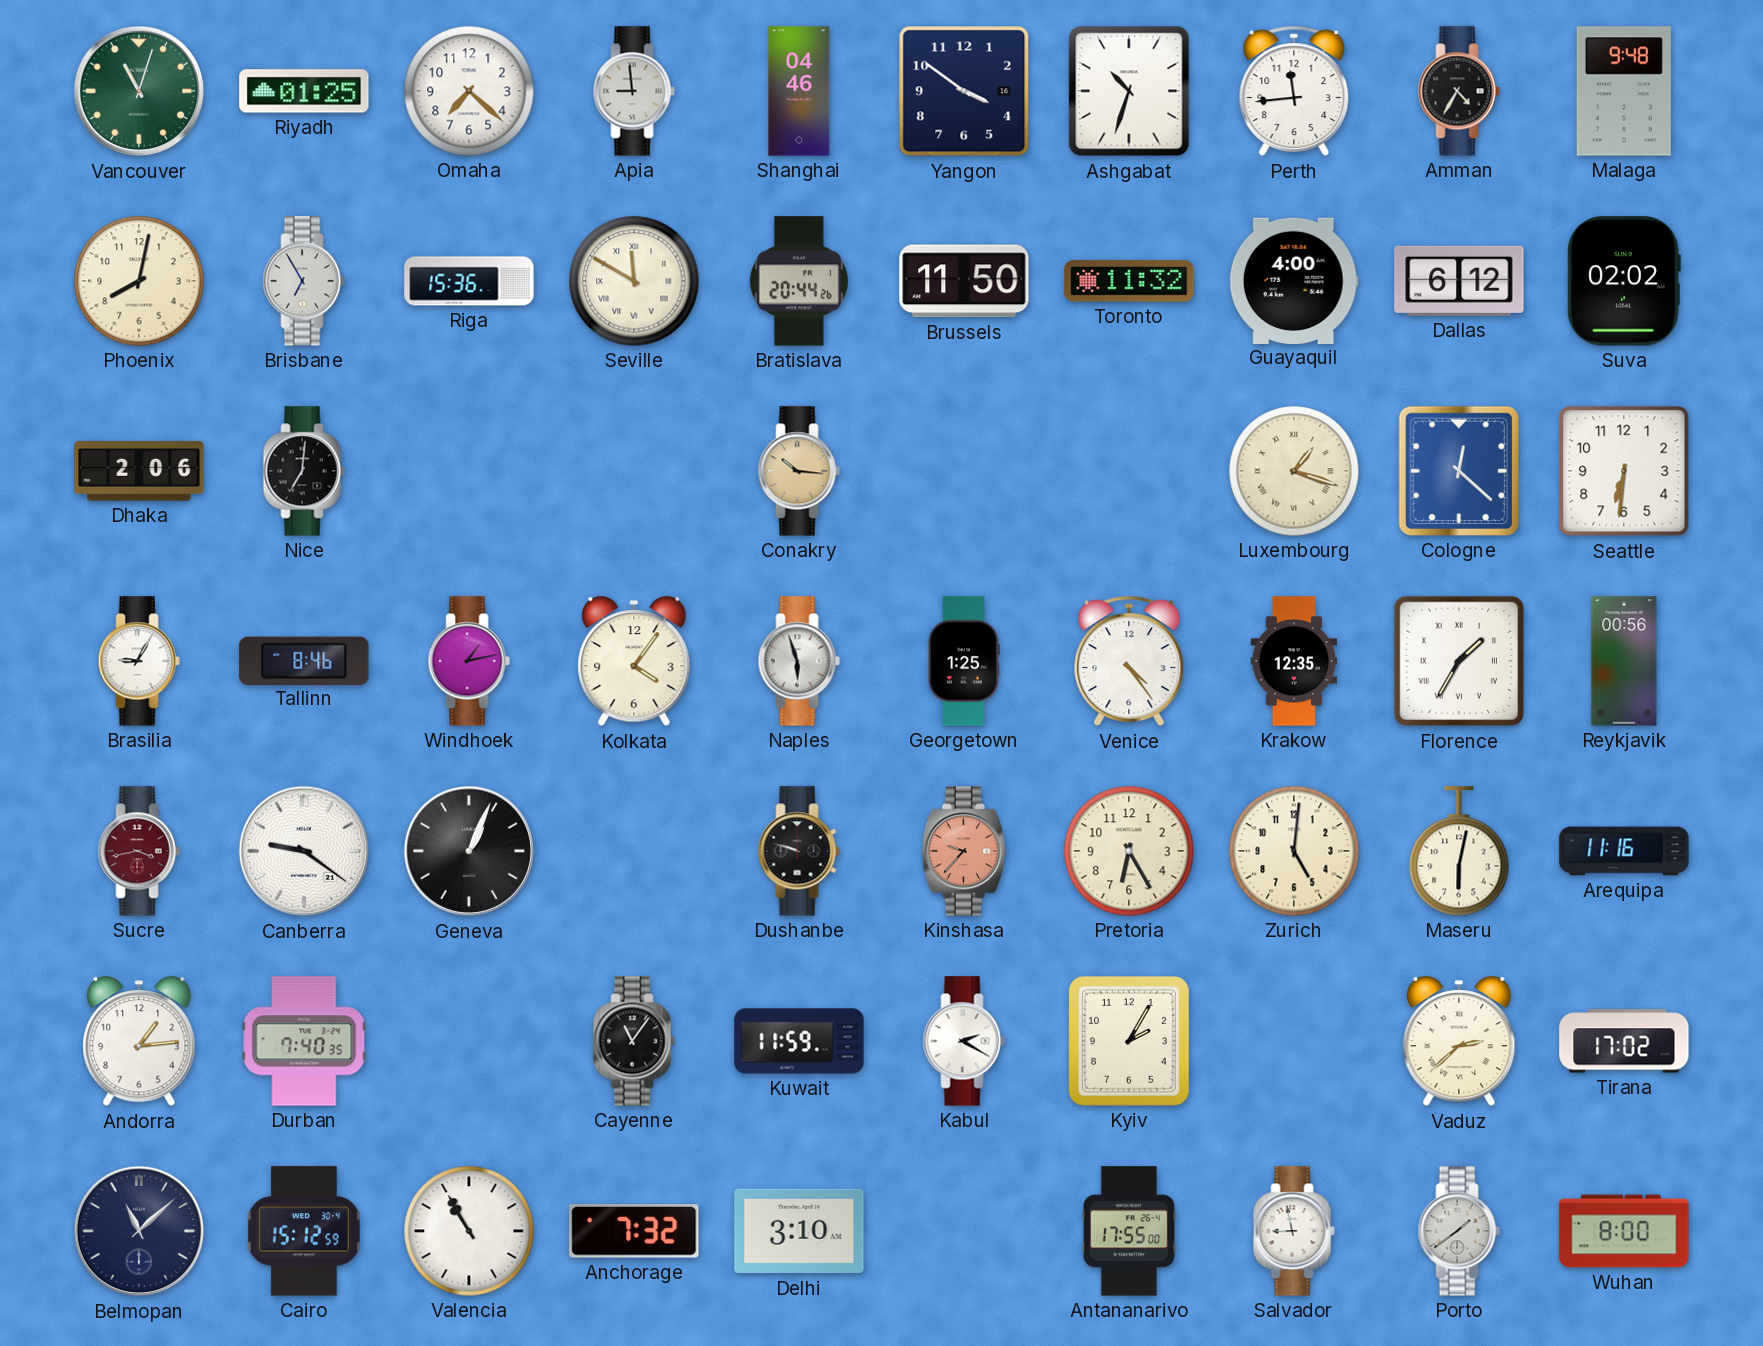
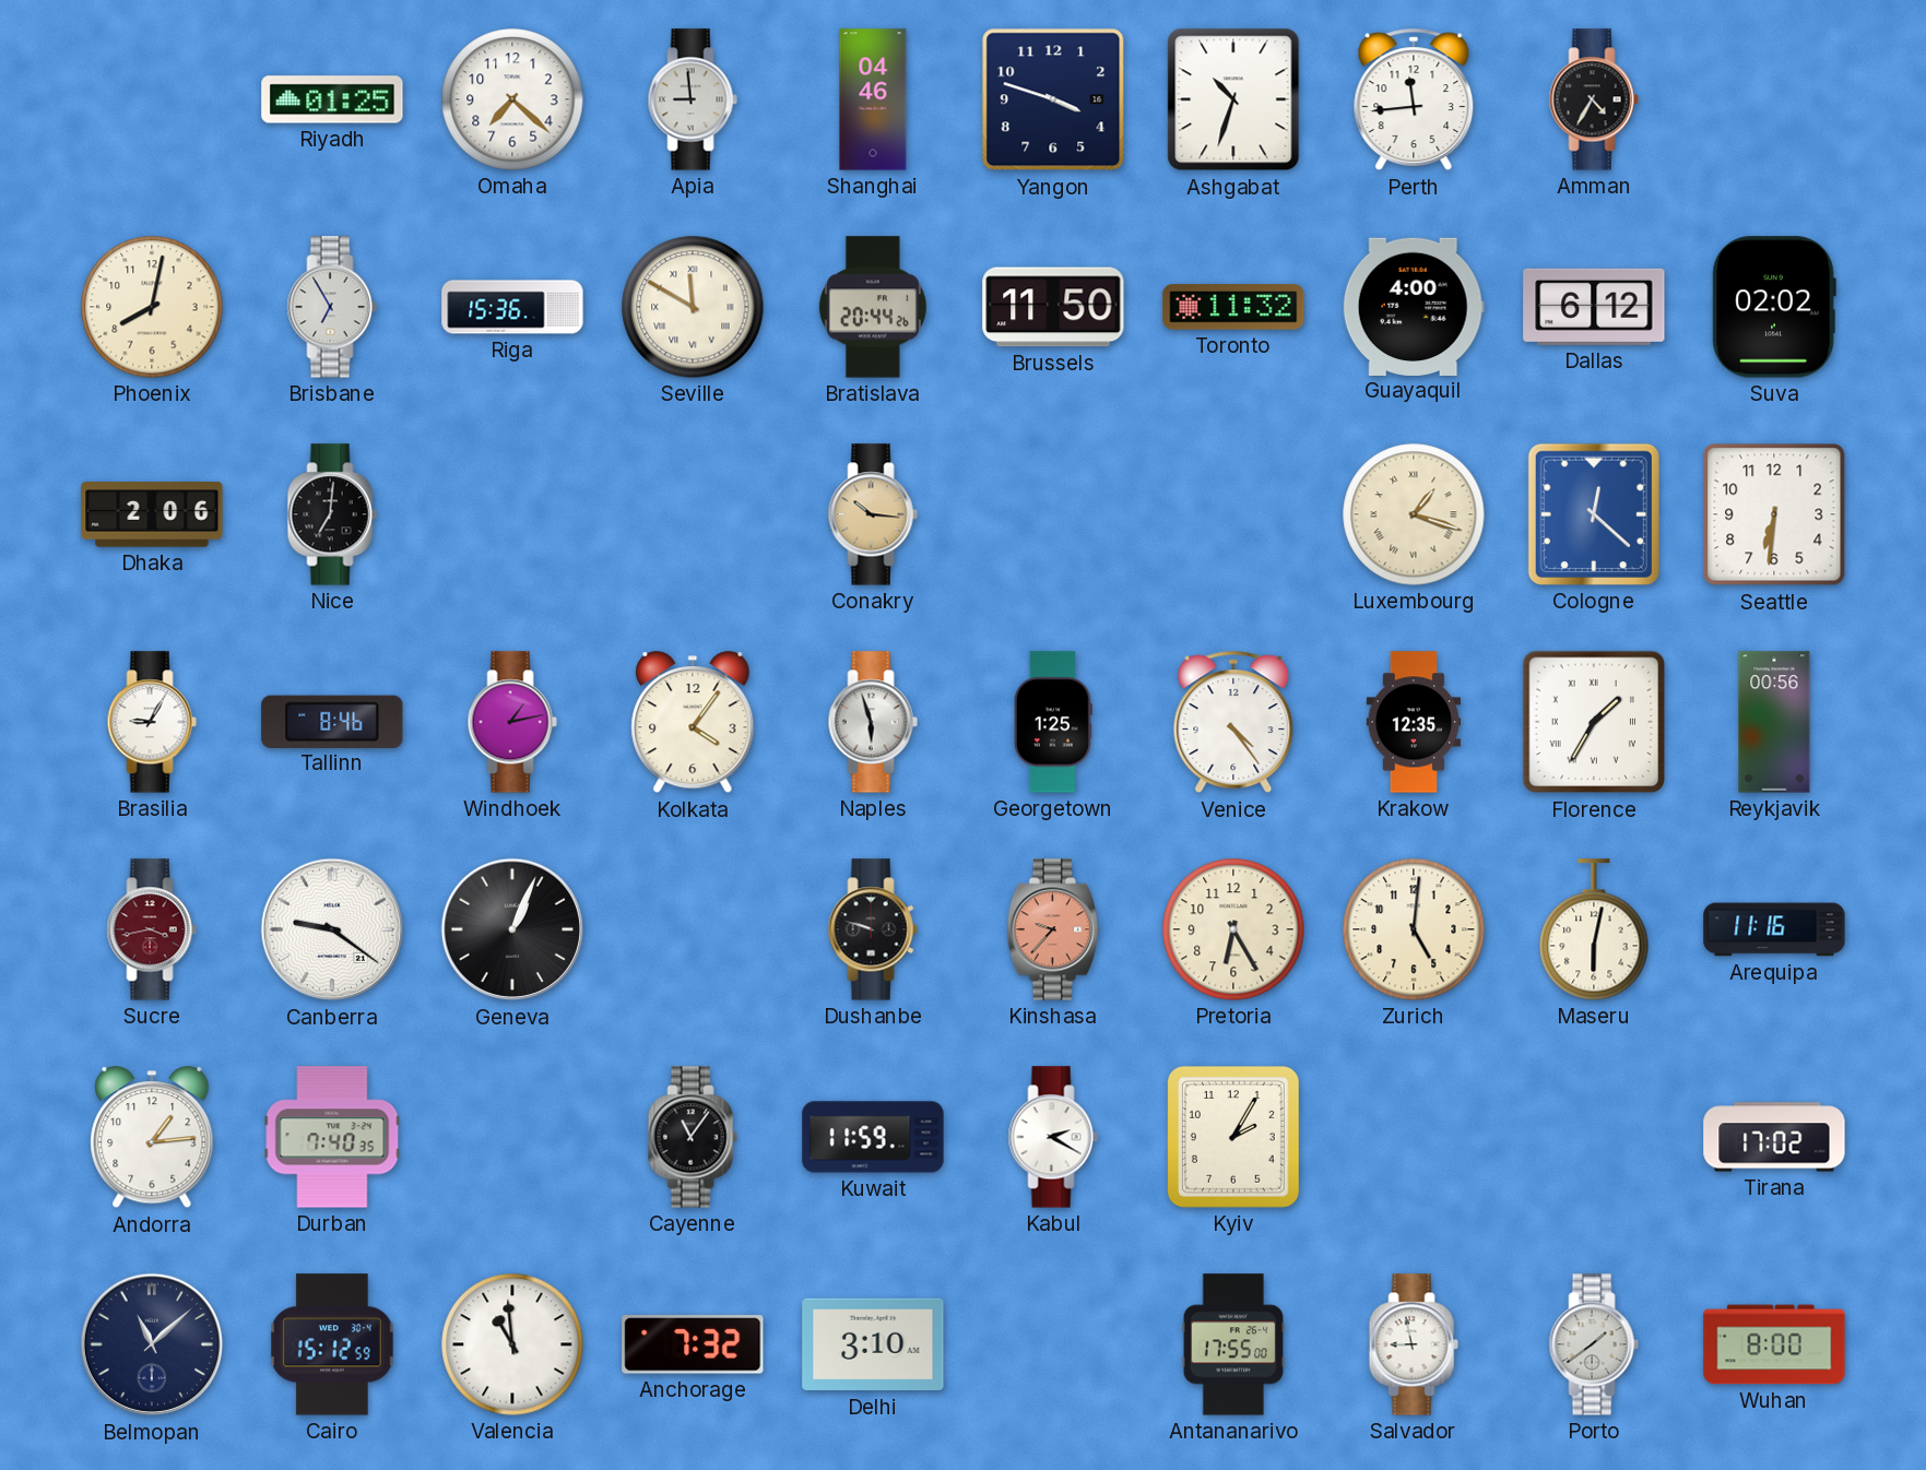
Vancouver: 11:03 -> none
Yangon: 3:51 -> 3:48
Malaga: 9:48 -> none
Vaduz: 2:38 -> none
Valencia: 10:55 -> 10:59
